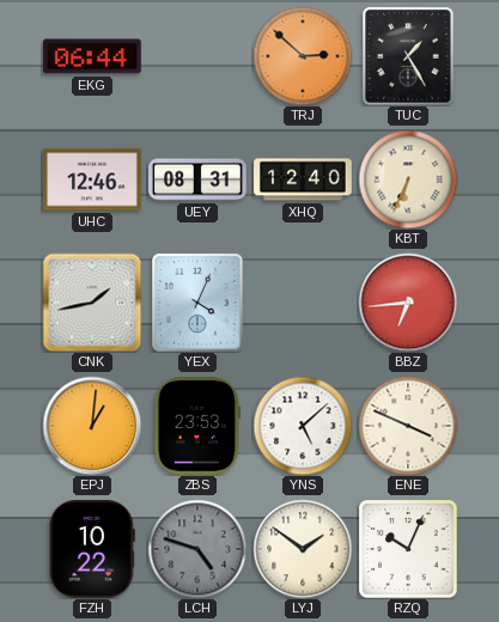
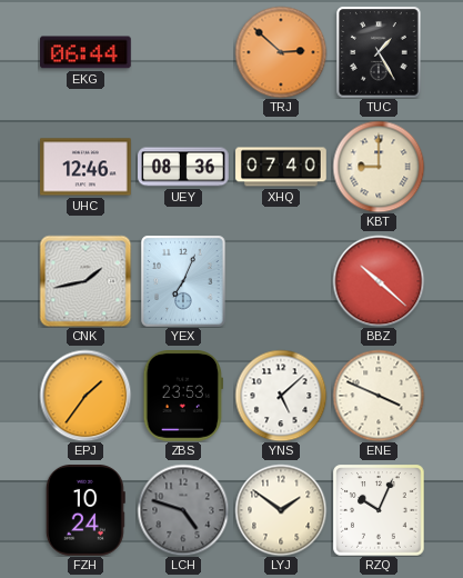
UEY: 08:31 -> 08:36
XHQ: 12:40 -> 07:40
KBT: 6:34 -> 9:00
YEX: 4:04 -> 7:04
BBZ: 6:44 -> 10:22
EPJ: 1:01 -> 1:36
FZH: 10:22 -> 10:24
